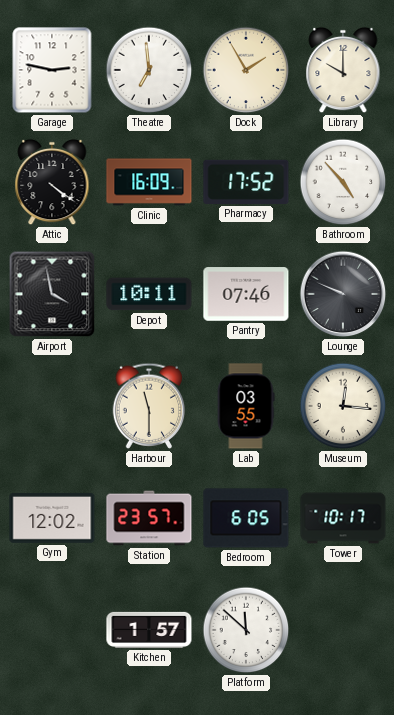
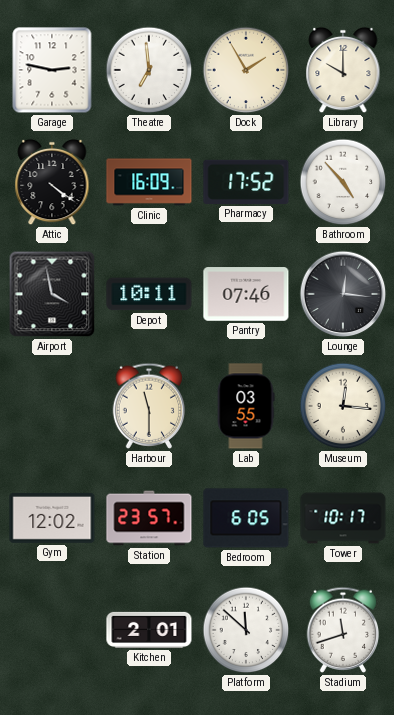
Lounge: 9:49 -> 12:16
Kitchen: 1:57 -> 2:01
Stadium: none -> 11:42
